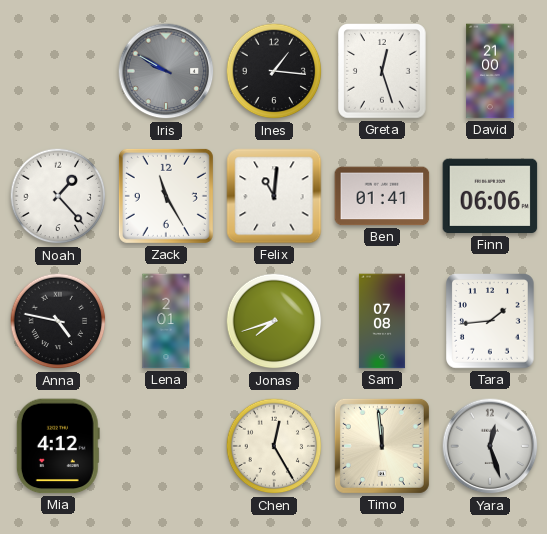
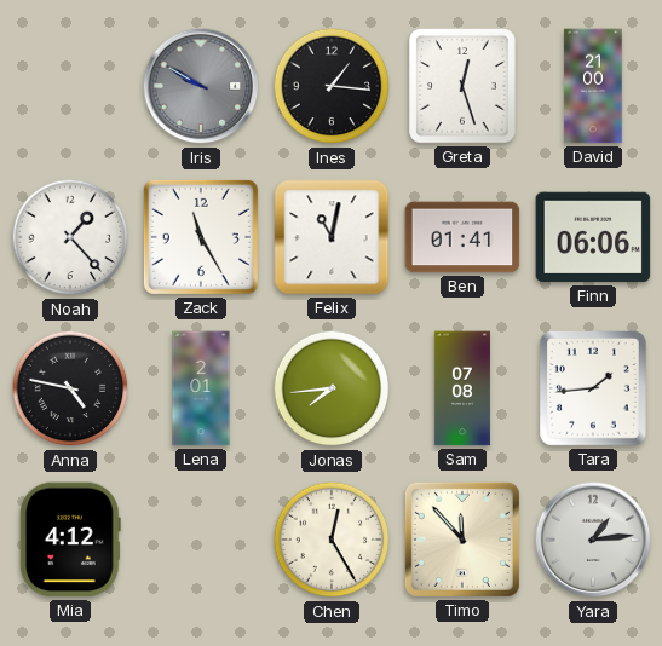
Felix: 11:01 -> 11:02
Jonas: 7:42 -> 7:44
Timo: 11:59 -> 11:53
Yara: 12:27 -> 1:14
